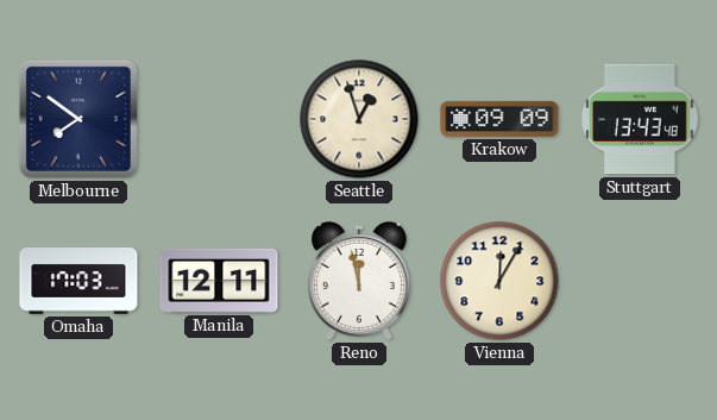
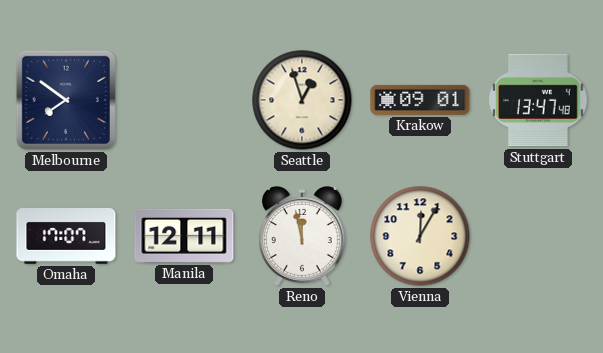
Krakow: 09:09 -> 09:01
Stuttgart: 13:43 -> 13:47
Omaha: 17:03 -> 17:07
